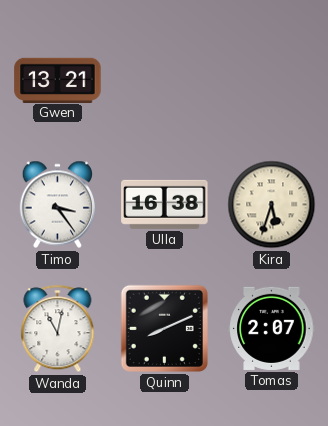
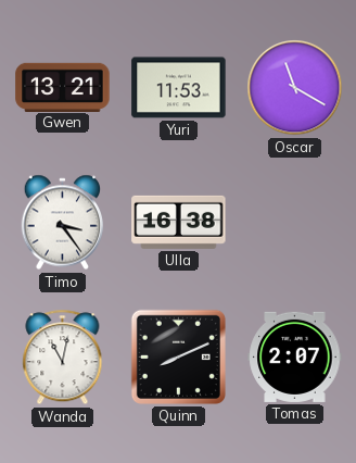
Yuri: none -> 11:53
Oscar: none -> 11:20
Kira: 5:33 -> none
